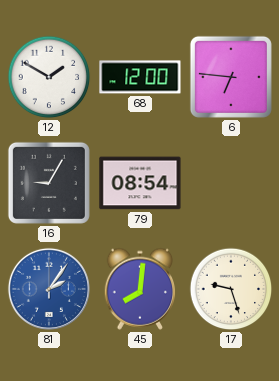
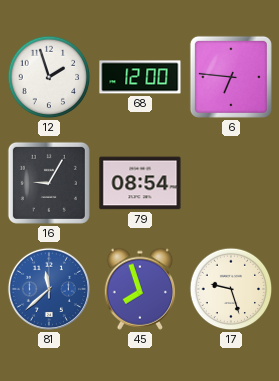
12: 1:50 -> 1:57
81: 2:06 -> 11:38
45: 8:01 -> 7:57
